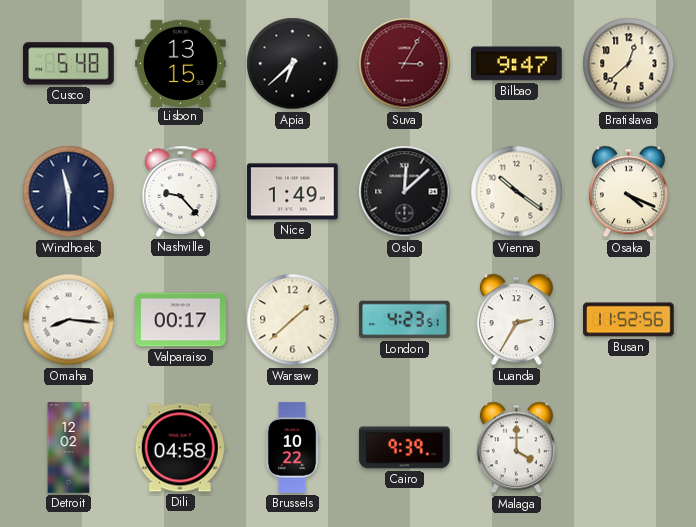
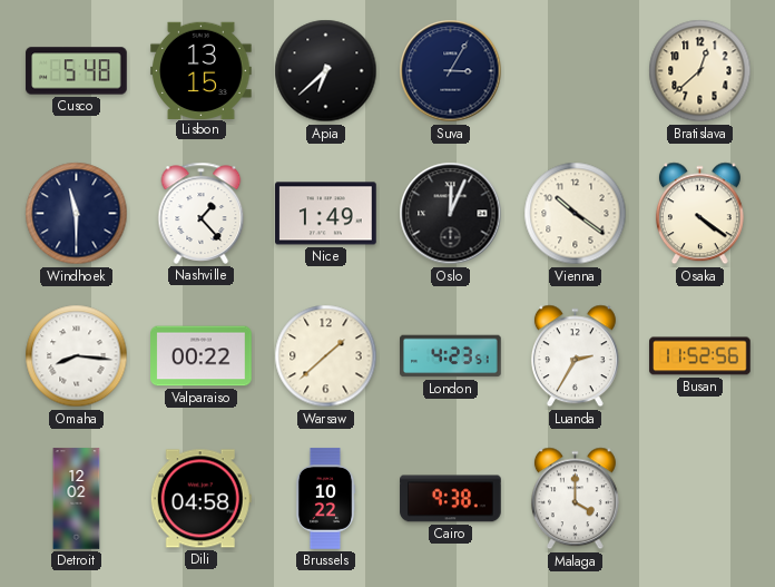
Suva dial: burgundy -> navy
Bilbao: 9:47 -> none
Nashville: 9:23 -> 1:23
Oslo: 12:08 -> 12:04
Osaka: 4:19 -> 4:21
Valparaiso: 00:17 -> 00:22
Cairo: 9:39 -> 9:38
